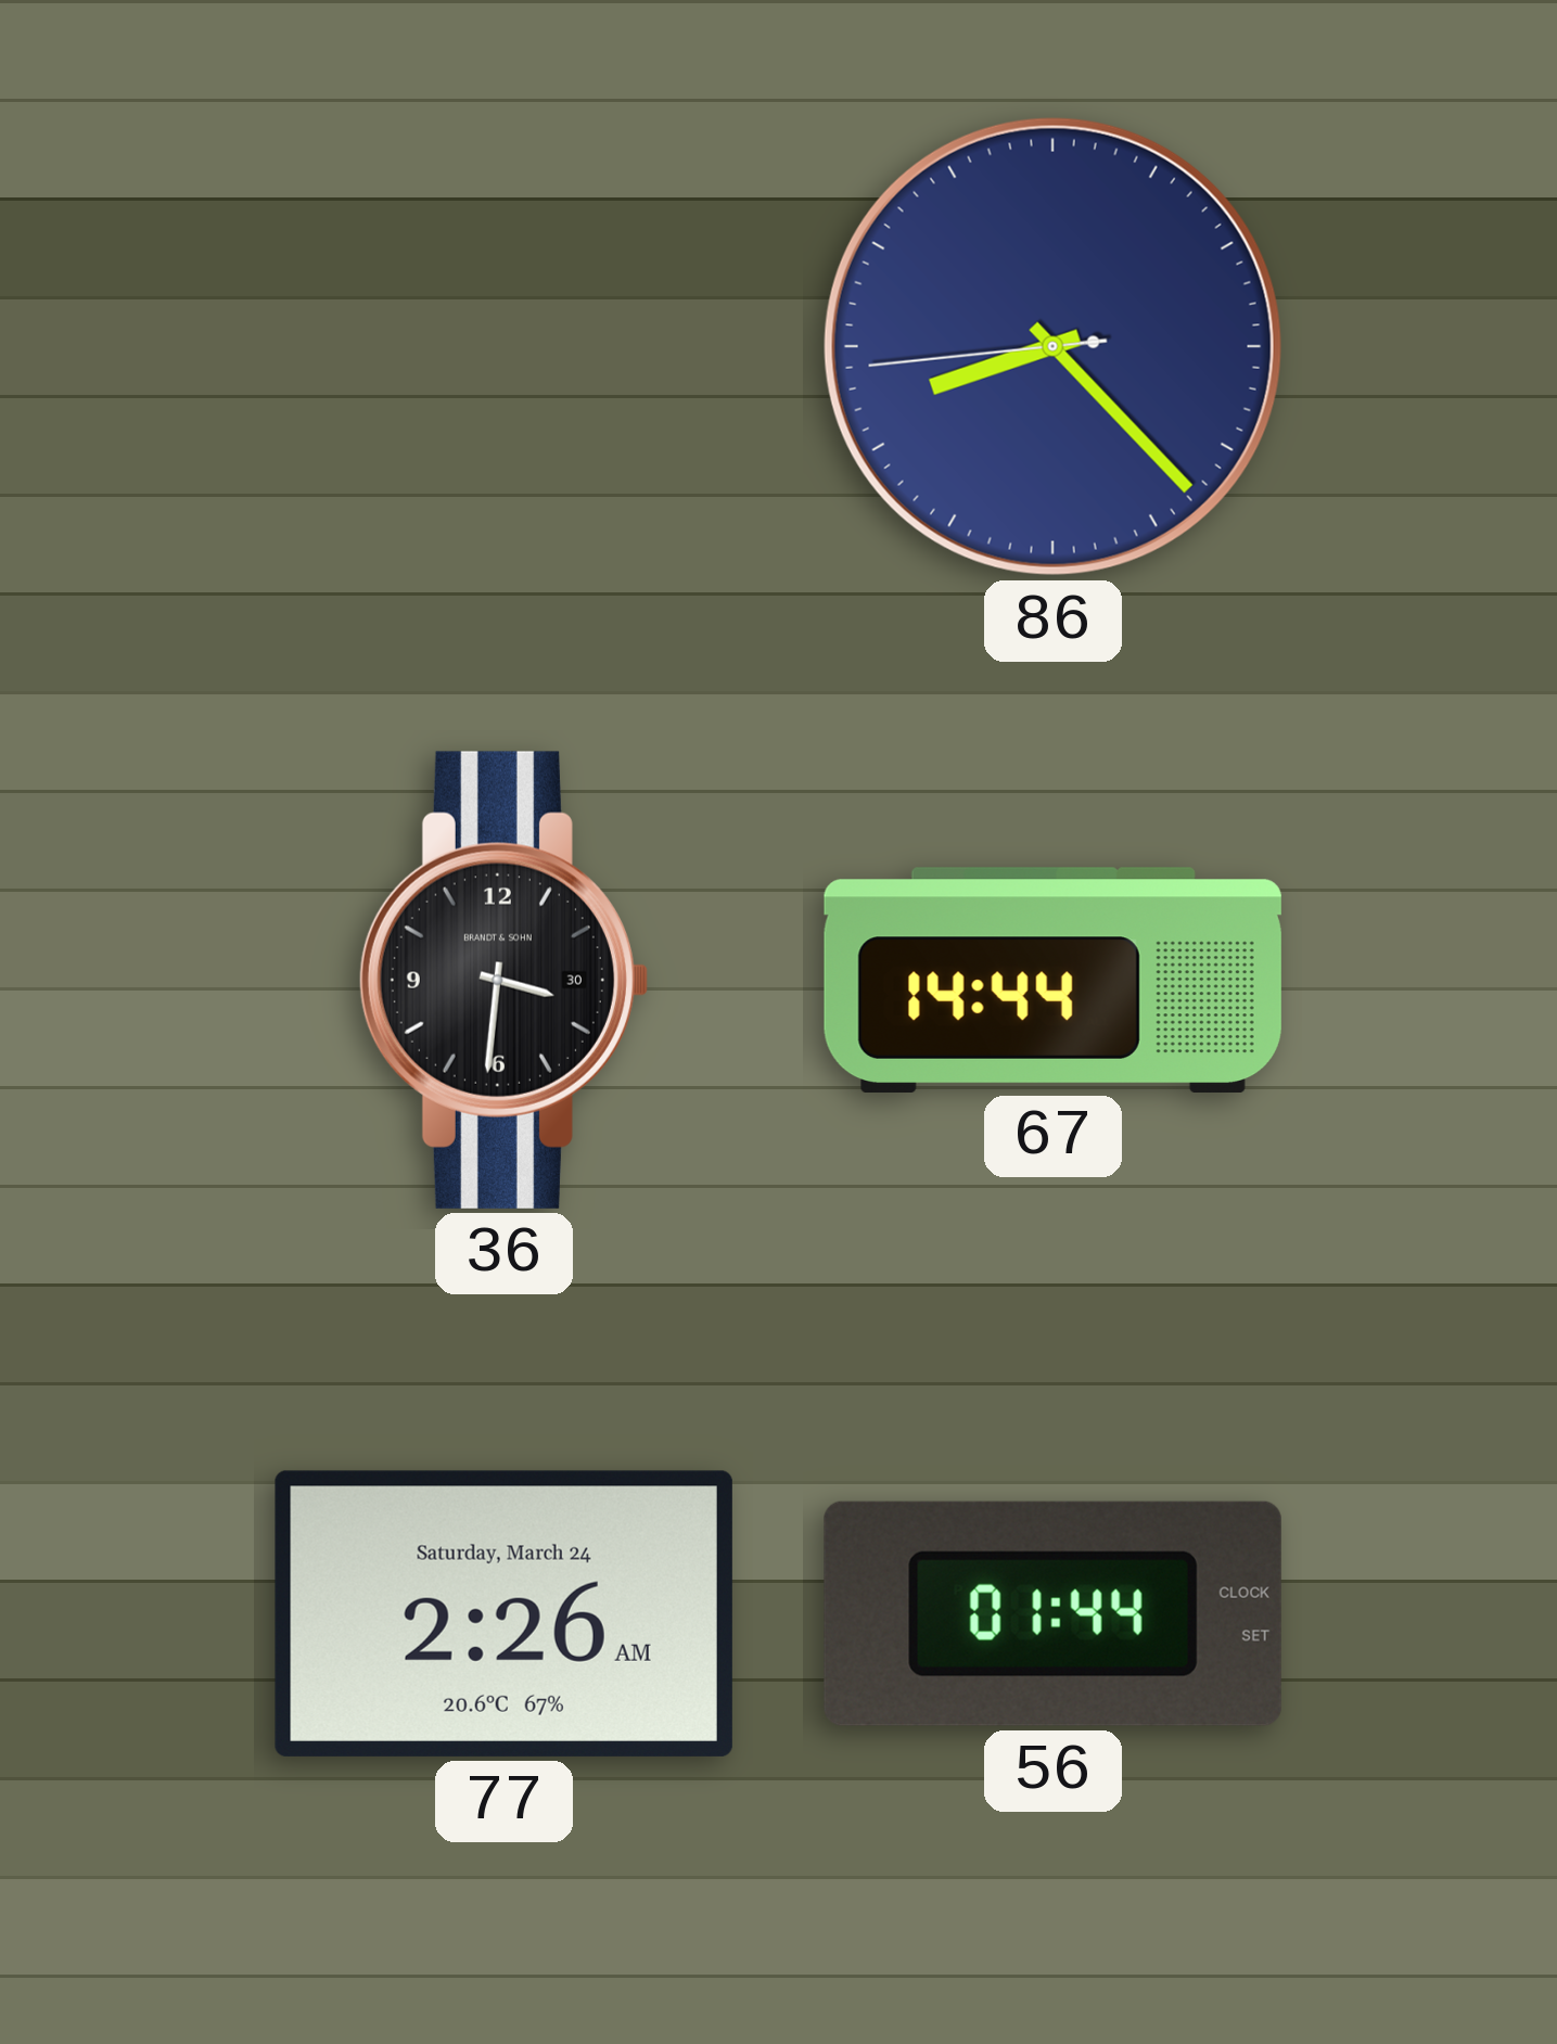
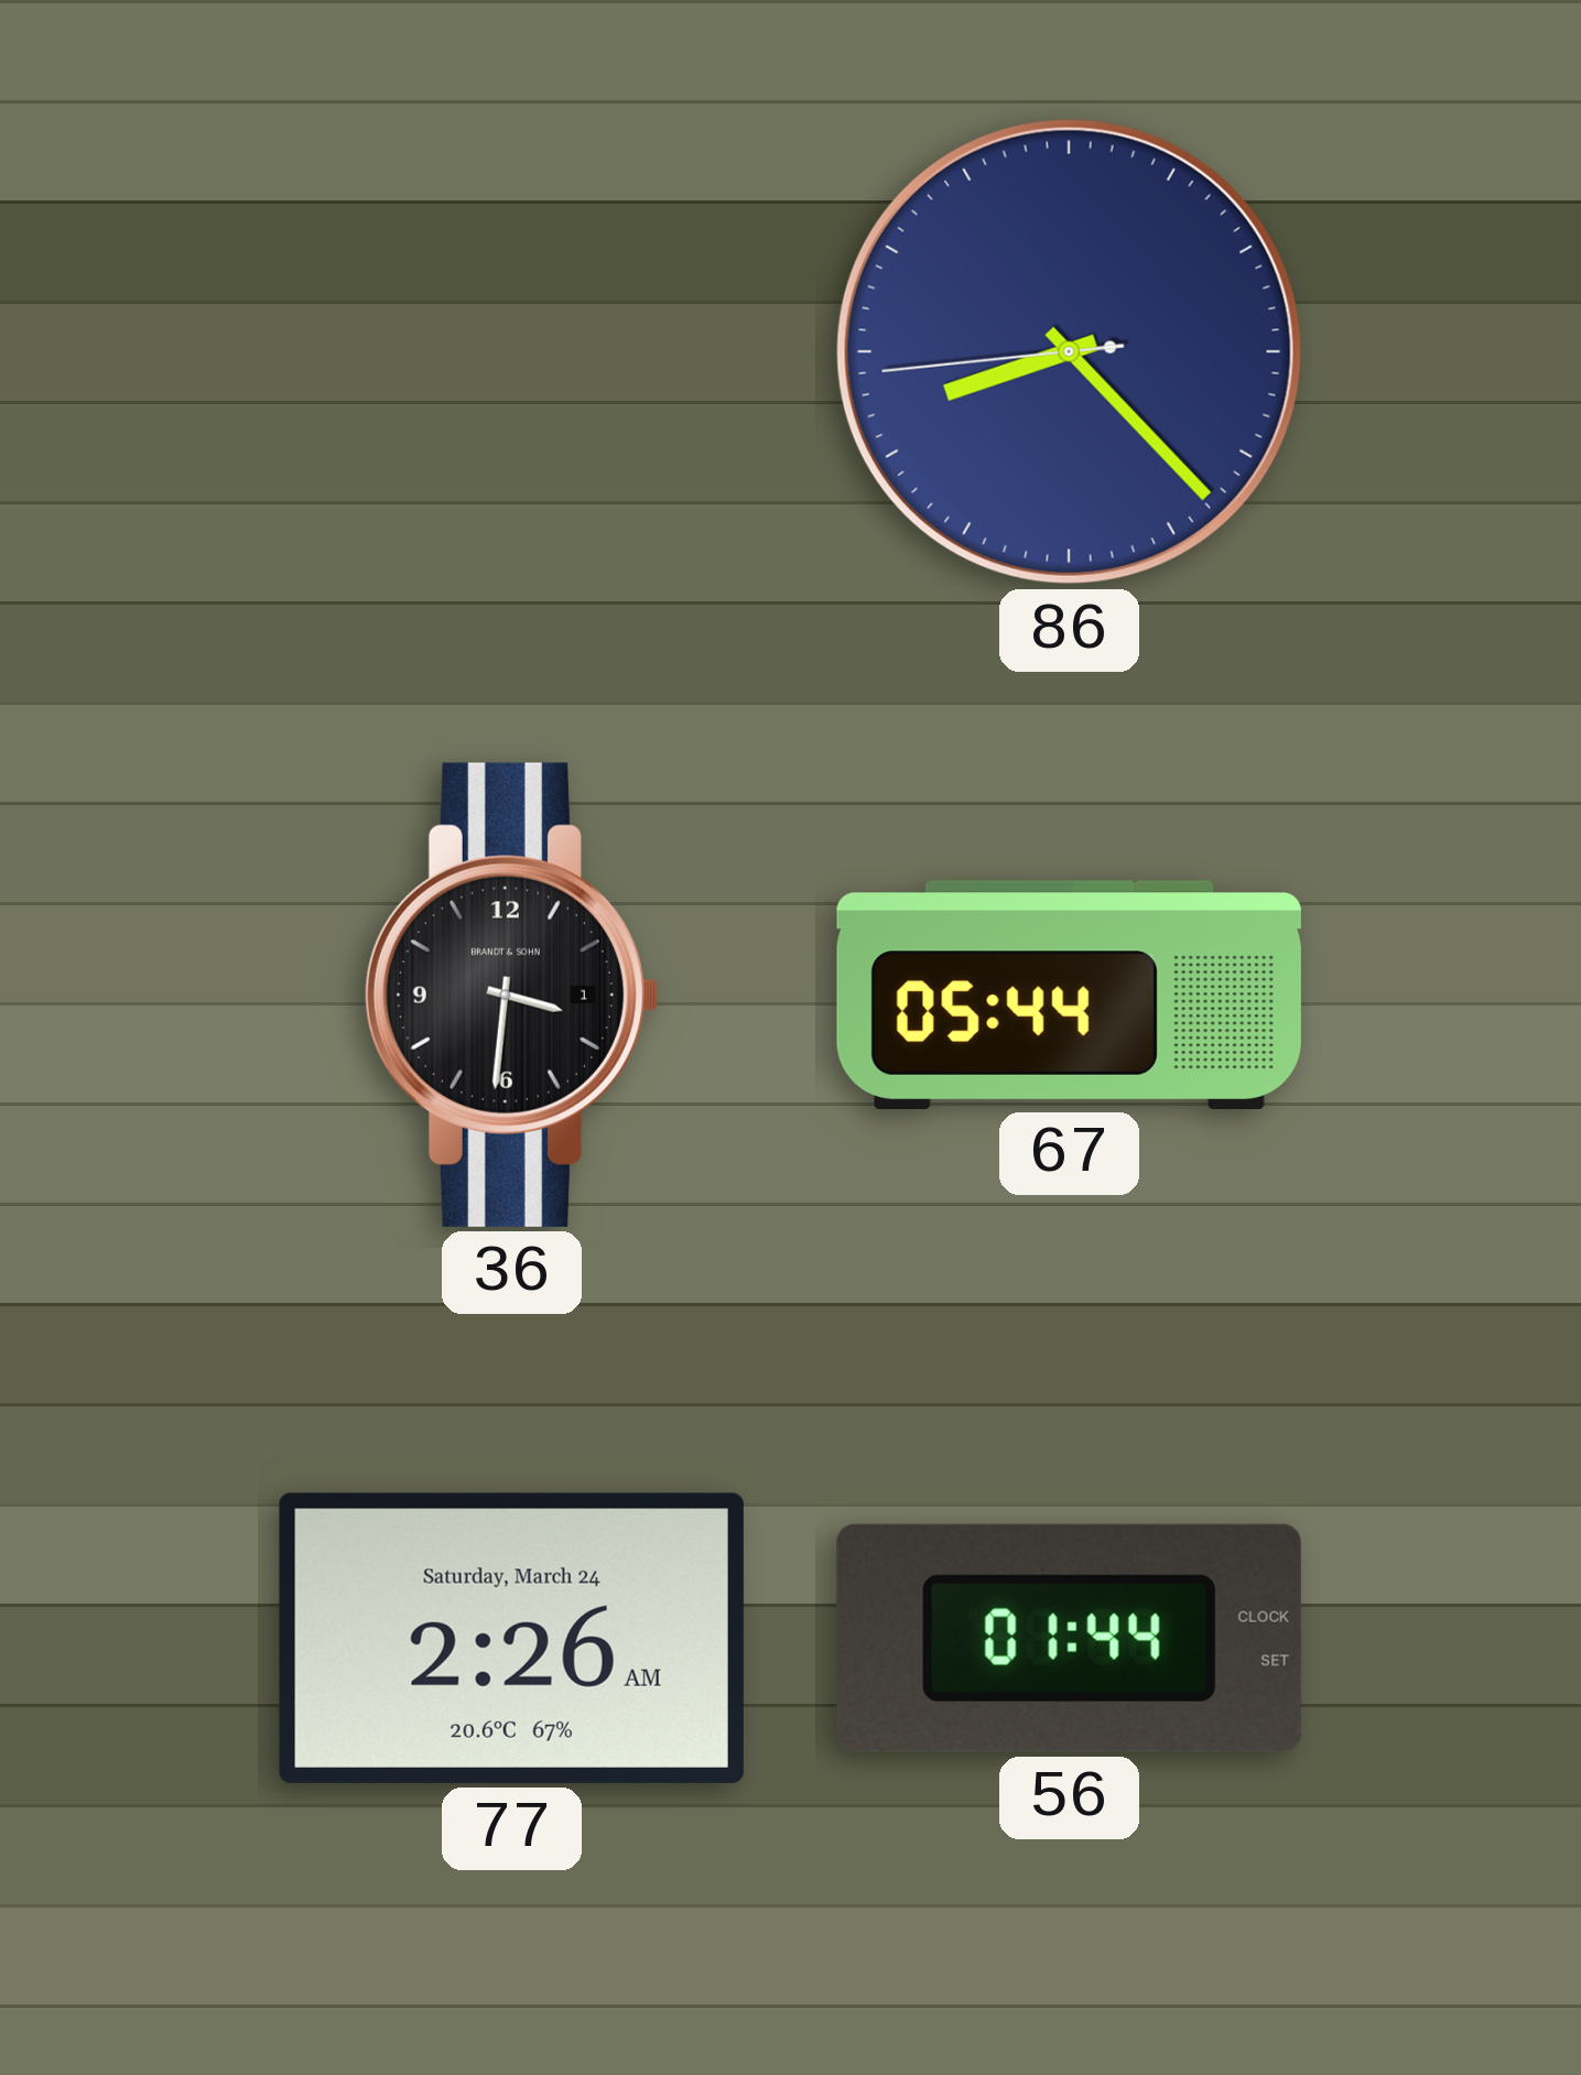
36 date: 30 -> 1
67: 14:44 -> 05:44
